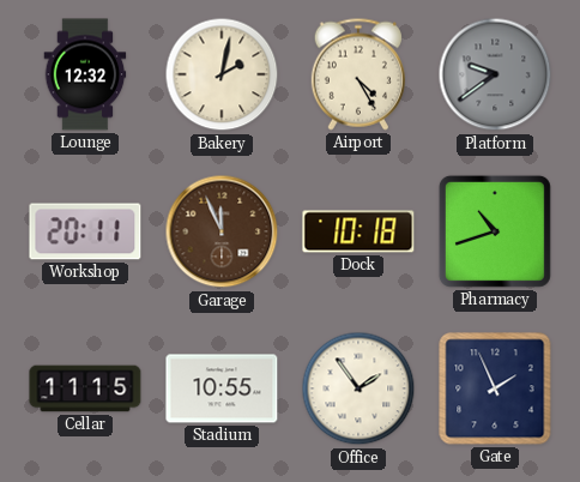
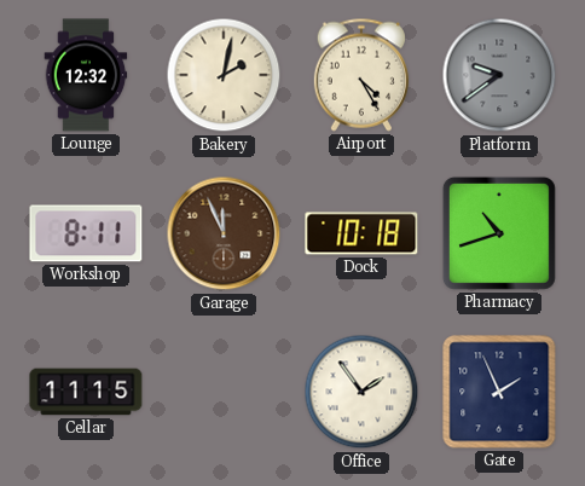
Workshop: 20:11 -> 8:11
Stadium: 10:55 -> none
